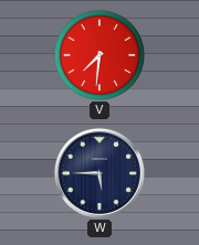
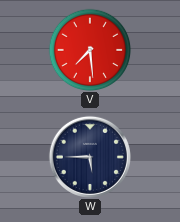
V: 7:31 -> 7:29
